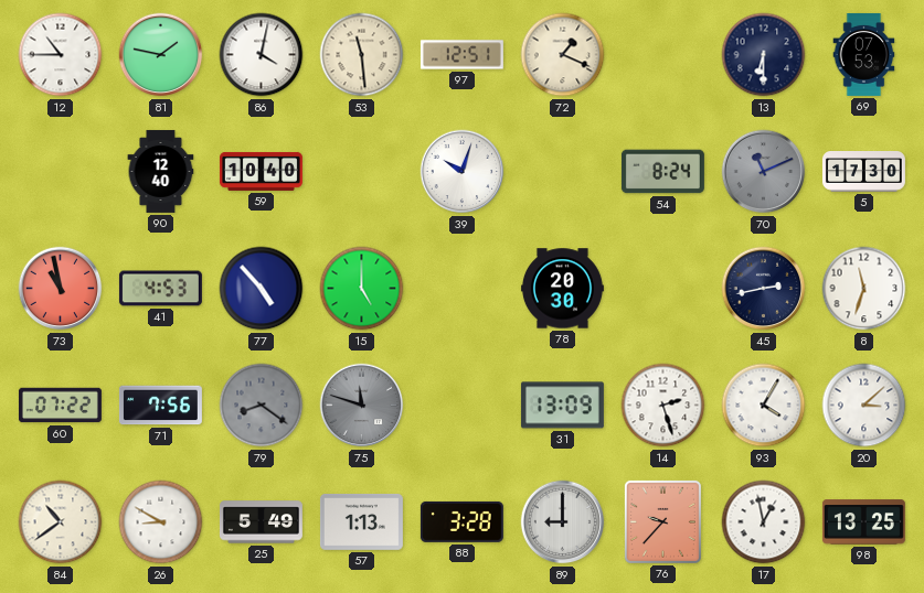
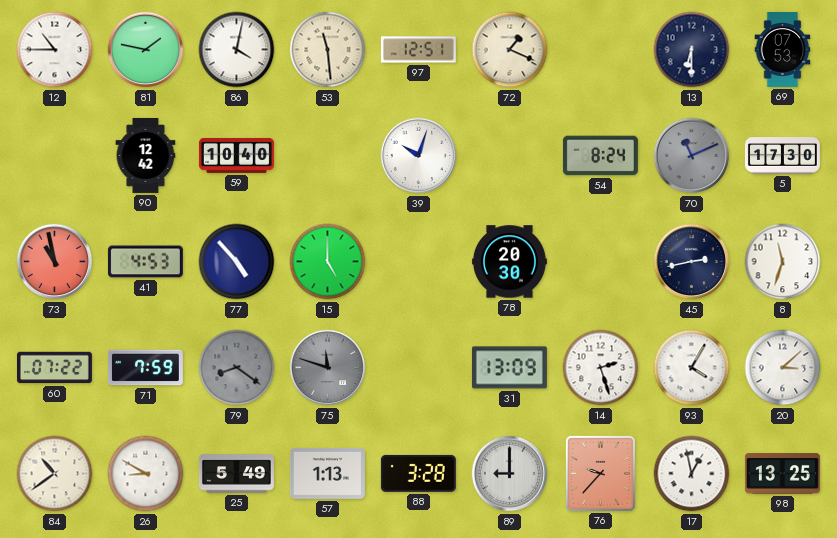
90: 12:40 -> 12:42
71: 7:56 -> 7:59
